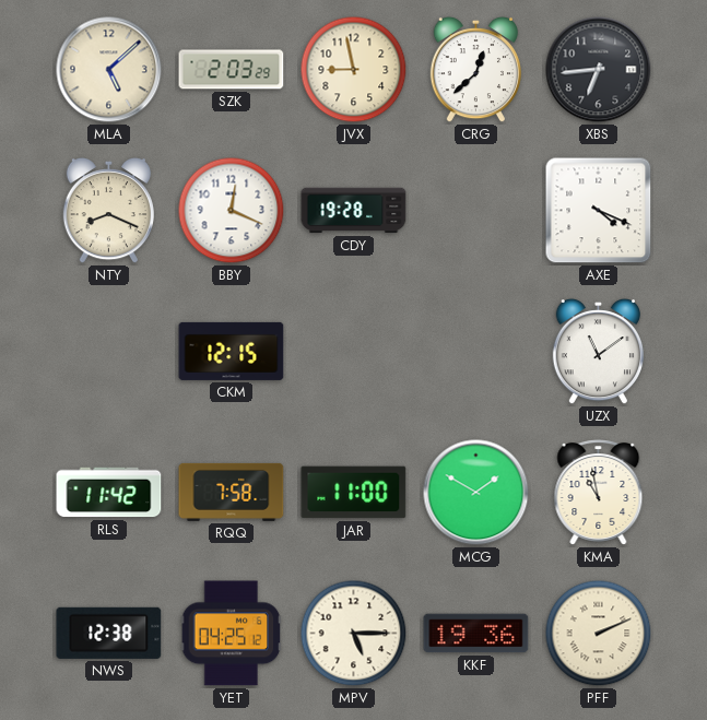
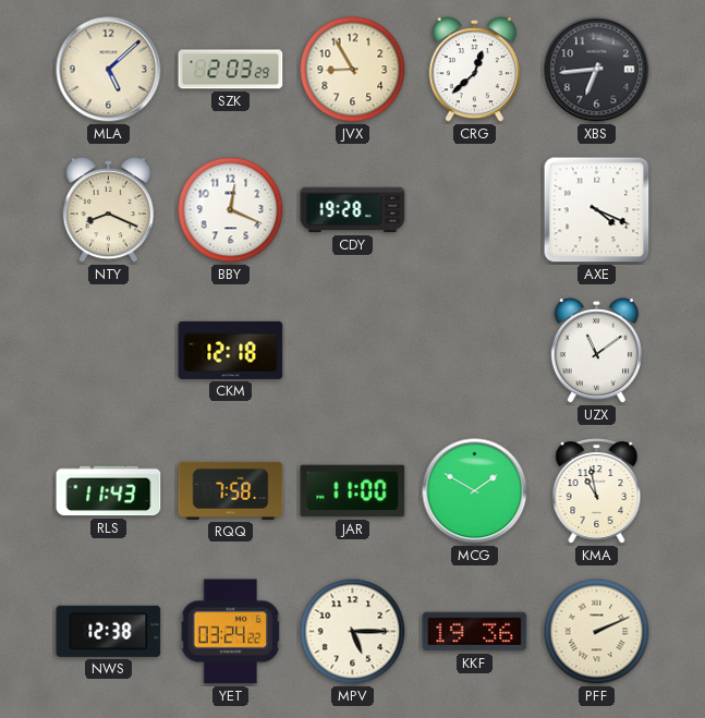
JVX: 8:58 -> 8:55
CKM: 12:15 -> 12:18
RLS: 11:42 -> 11:43
YET: 04:25 -> 03:24
